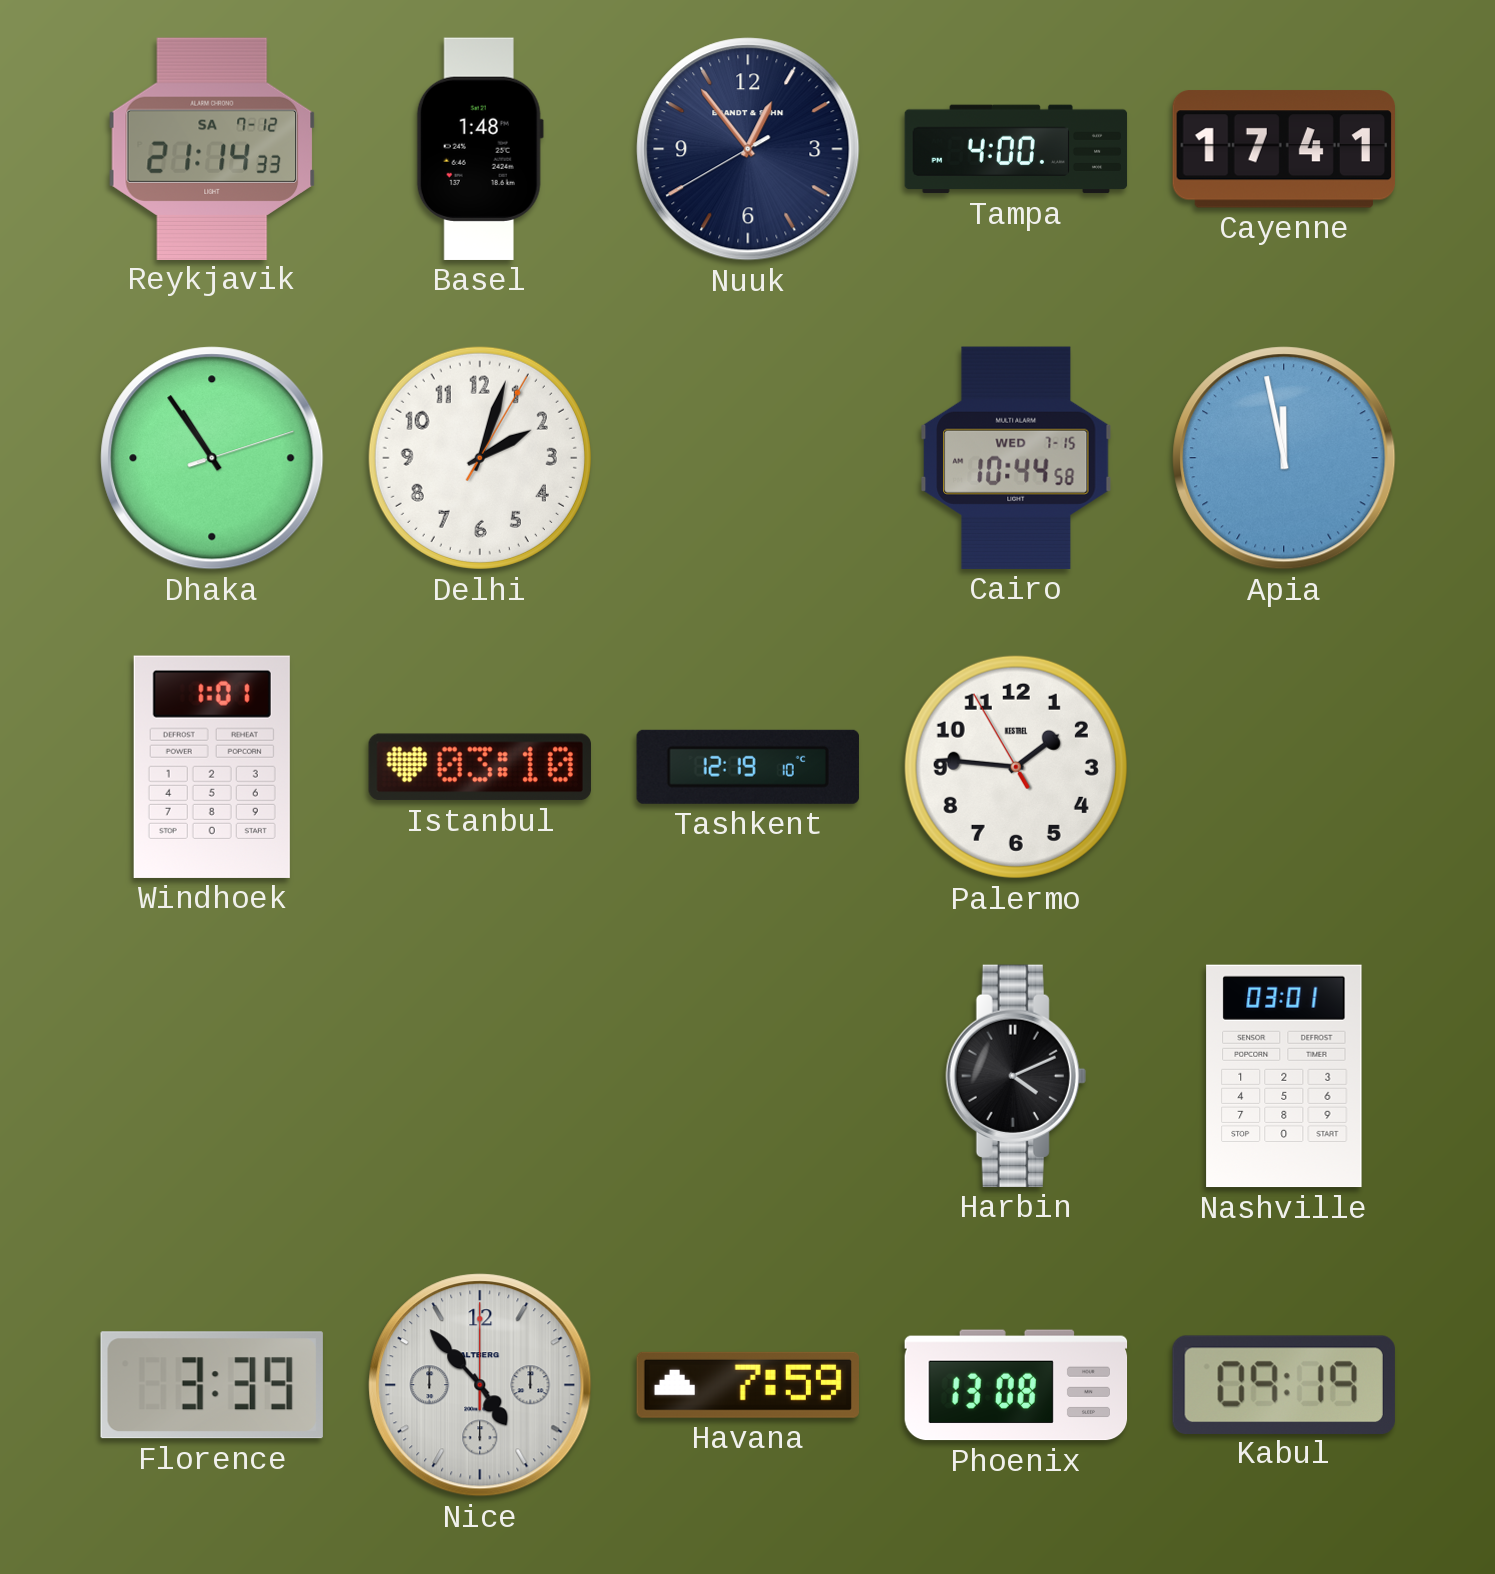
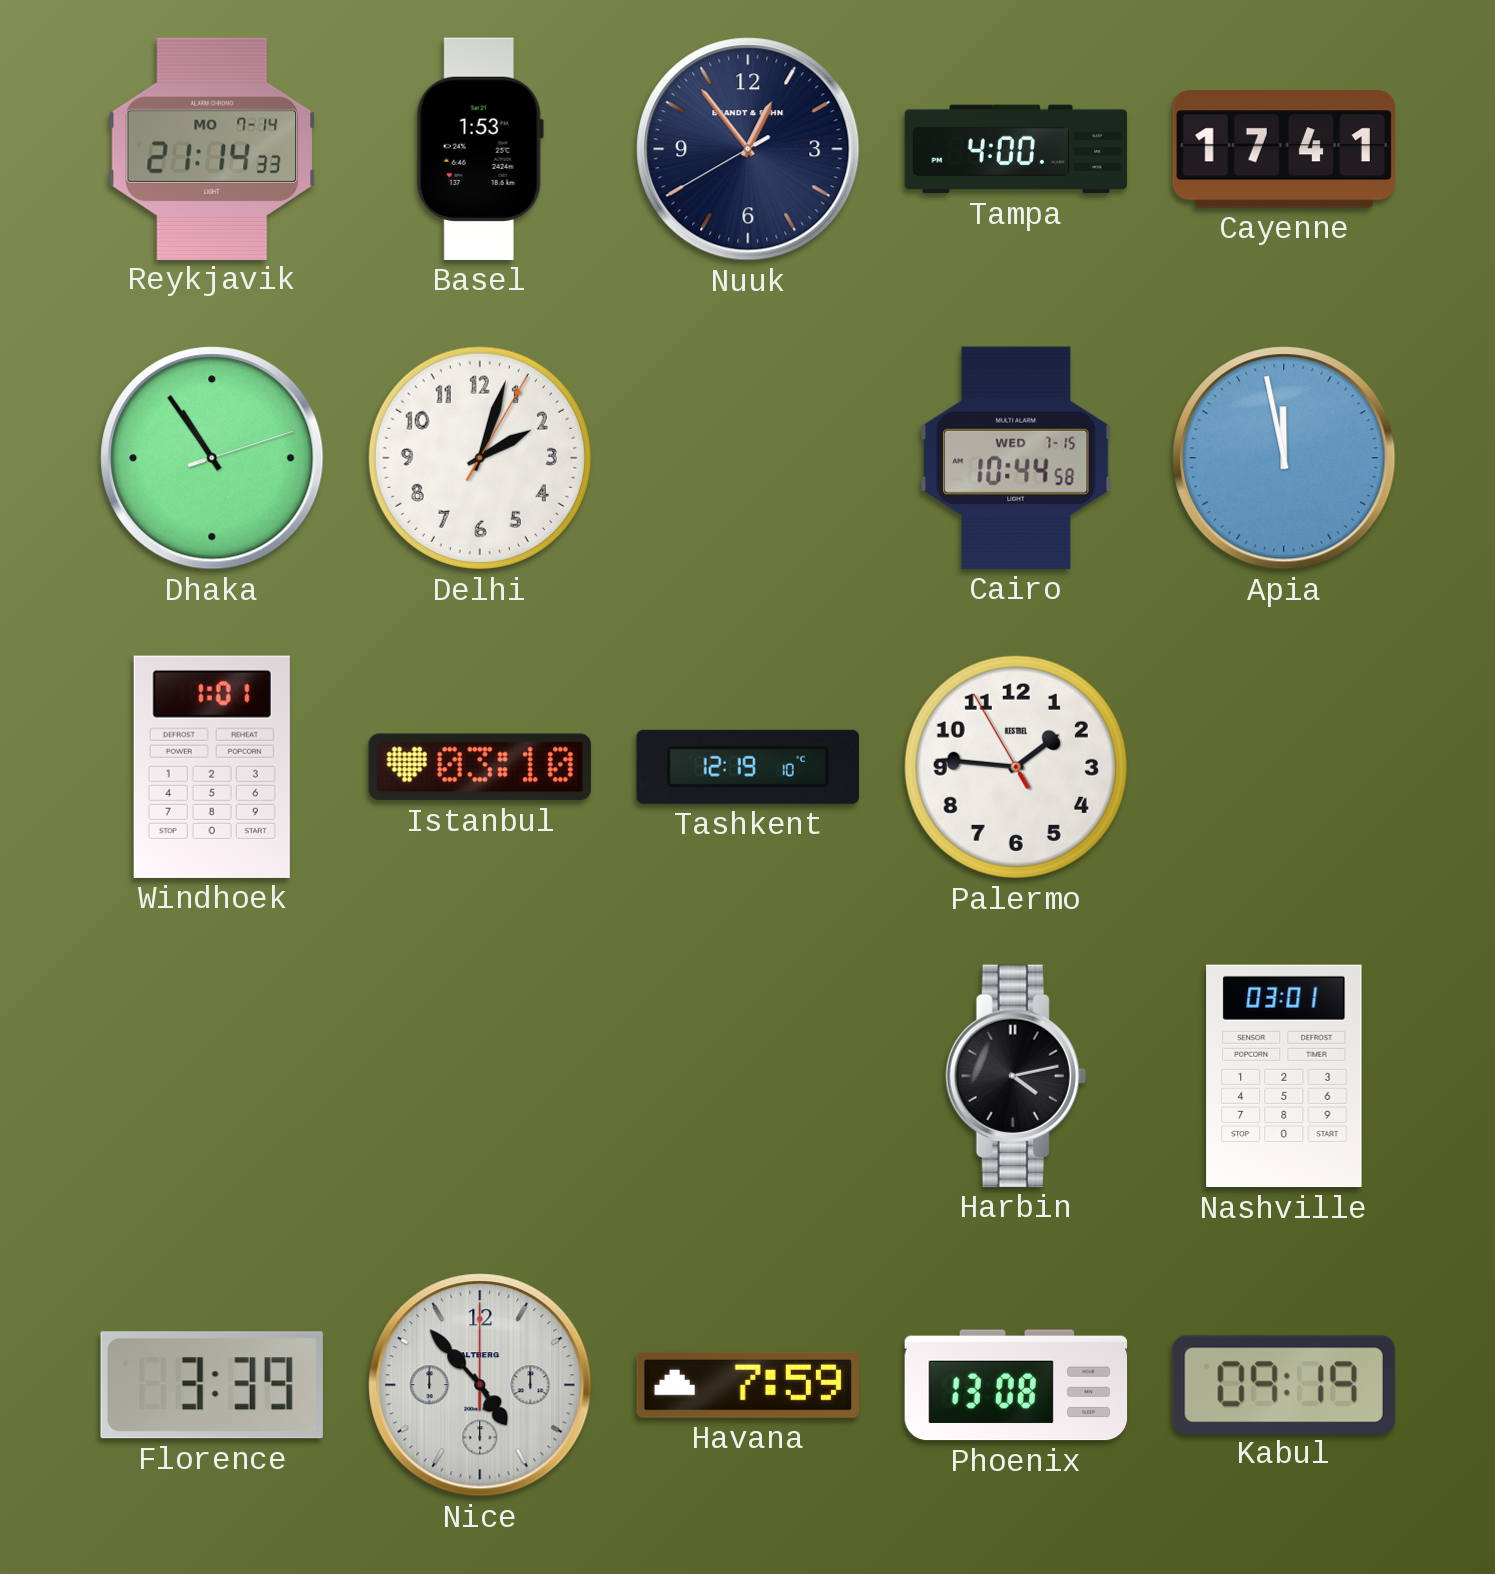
Reykjavik date: SA 7-12 -> MO 7-14
Basel: 1:48 -> 1:53
Harbin: 4:11 -> 4:13
